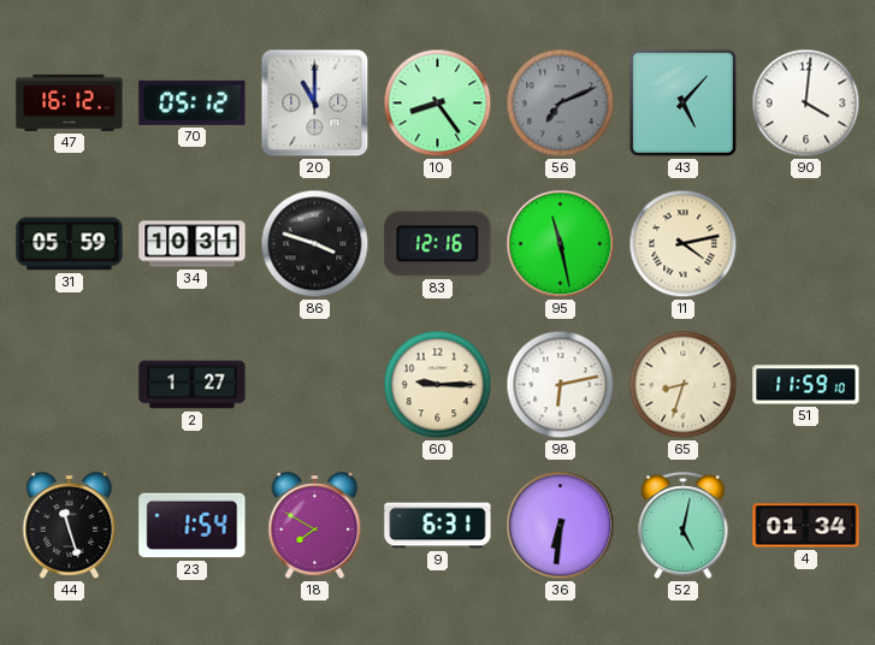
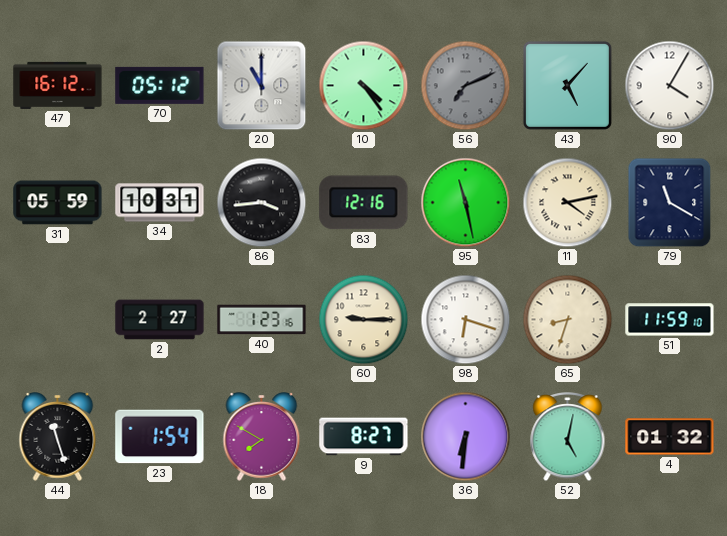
10: 8:24 -> 4:24
90: 4:01 -> 4:05
86: 3:48 -> 3:44
79: none -> 11:20
2: 1:27 -> 2:27
40: none -> 1:23
98: 6:13 -> 6:18
9: 6:31 -> 8:27
4: 01:34 -> 01:32
